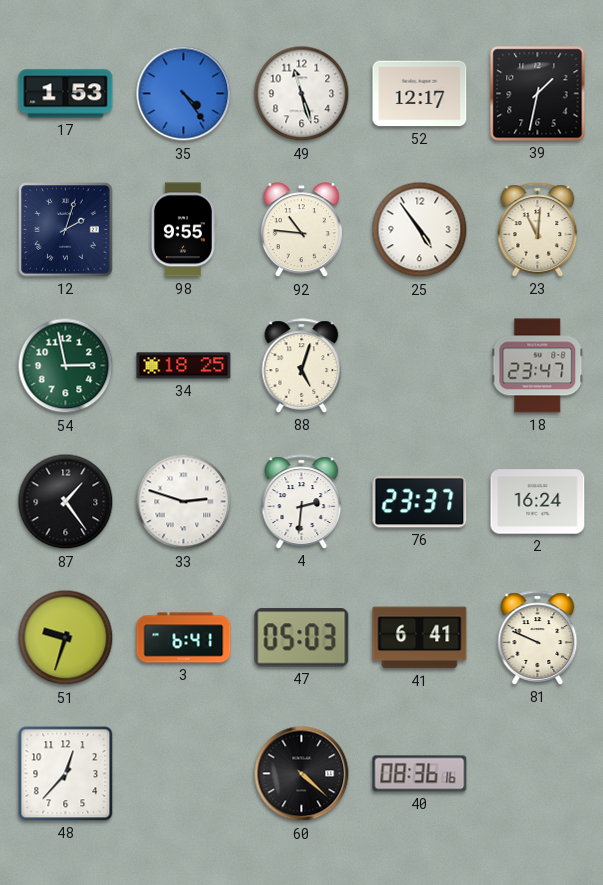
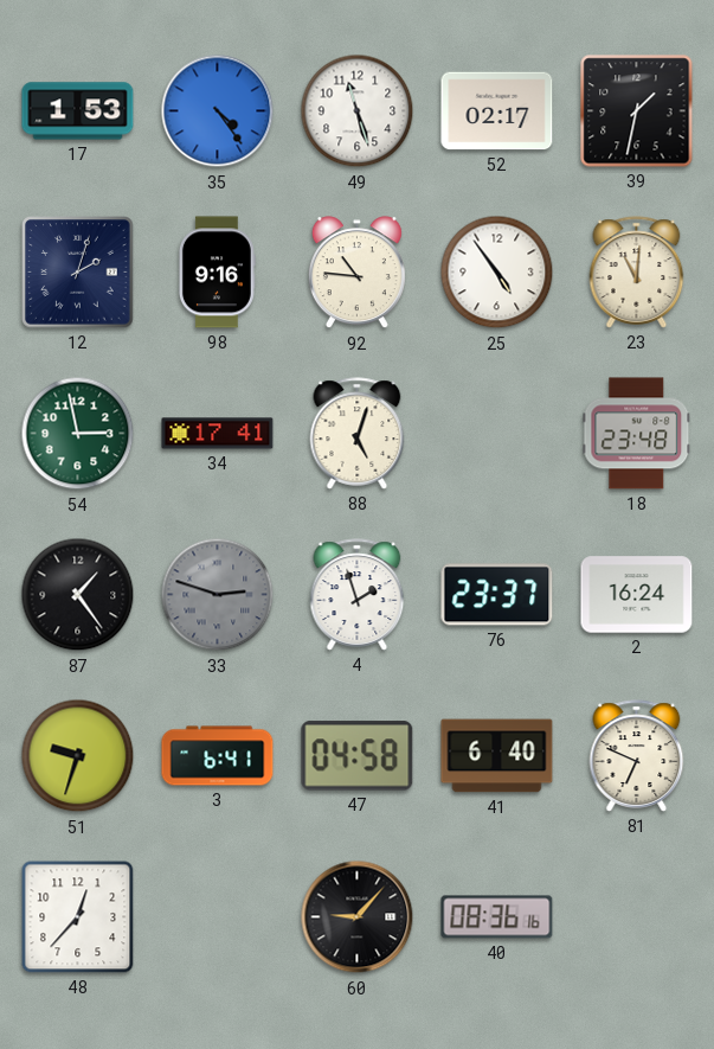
52: 12:17 -> 02:17
98: 9:55 -> 9:16
34: 18:25 -> 17:41
18: 23:47 -> 23:48
33 dial: white -> grey
4: 2:31 -> 1:57
47: 05:03 -> 04:58
41: 6:41 -> 6:40
81: 9:49 -> 6:49
60: 4:22 -> 9:07
